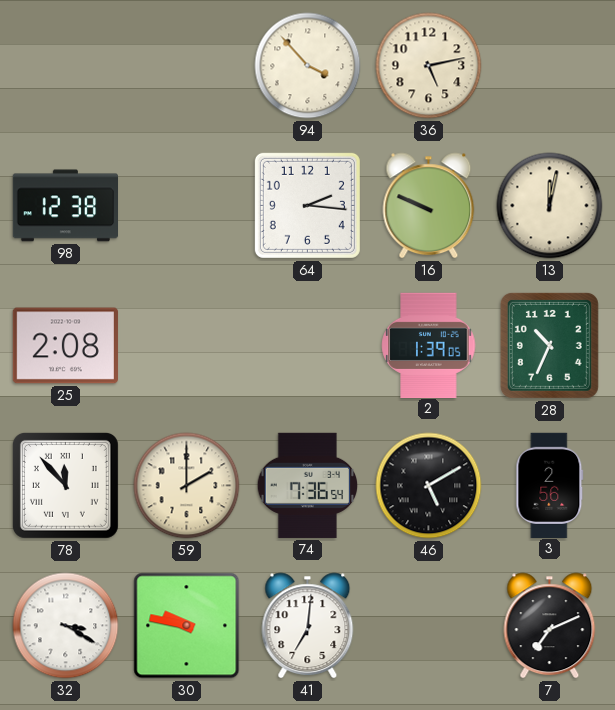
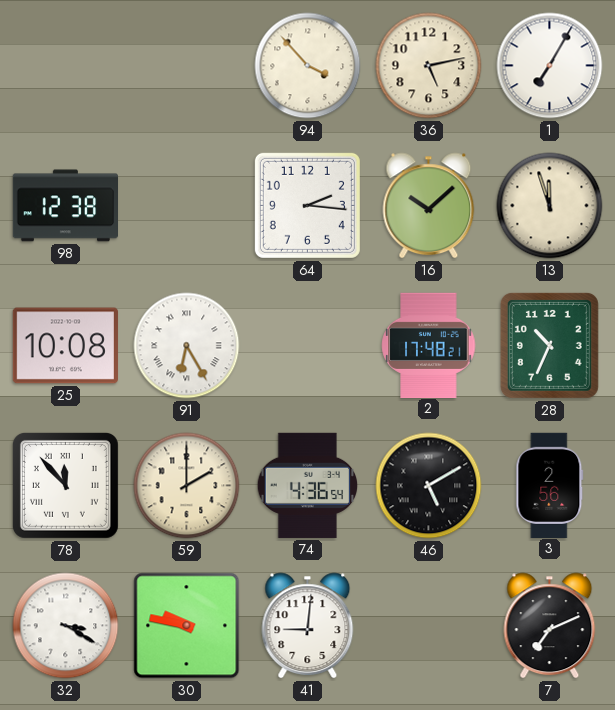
1: none -> 7:05
16: 9:49 -> 10:08
13: 12:02 -> 11:57
25: 2:08 -> 10:08
91: none -> 6:25
2: 1:39 -> 17:48
74: 7:36 -> 4:36
41: 7:01 -> 9:01
